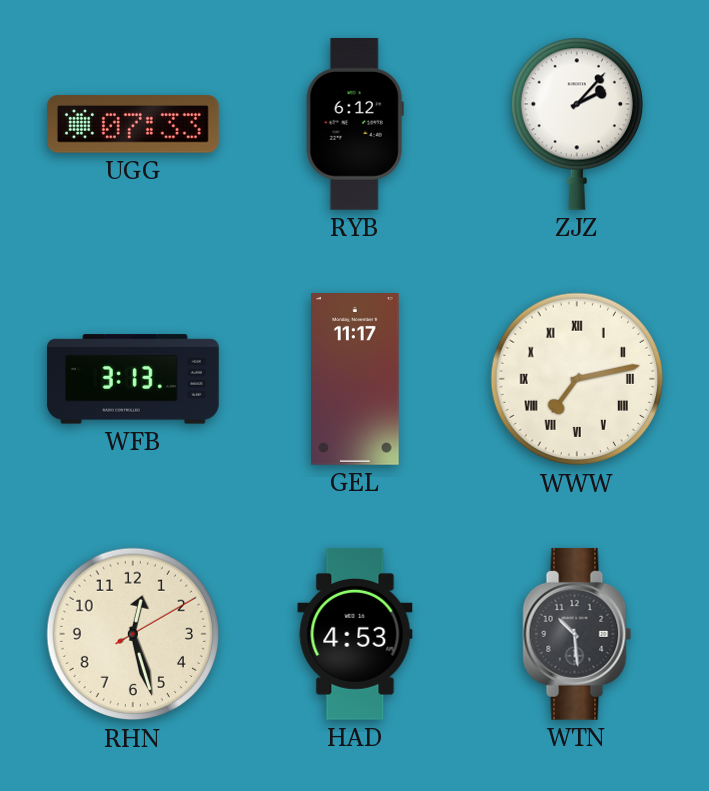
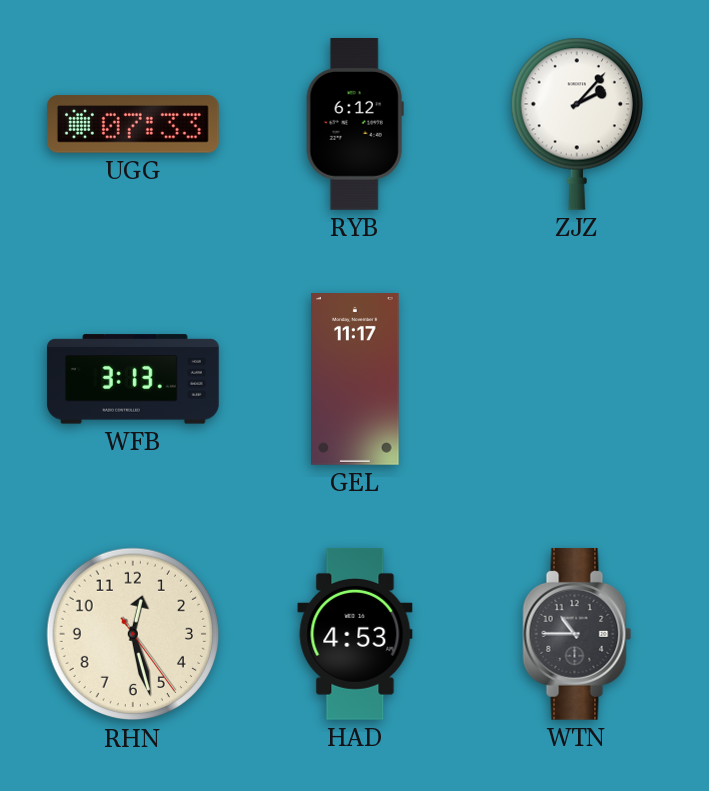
WWW: 7:13 -> none
RHN: 12:27:10 -> 12:27:24
WTN: 10:29 -> 10:45
